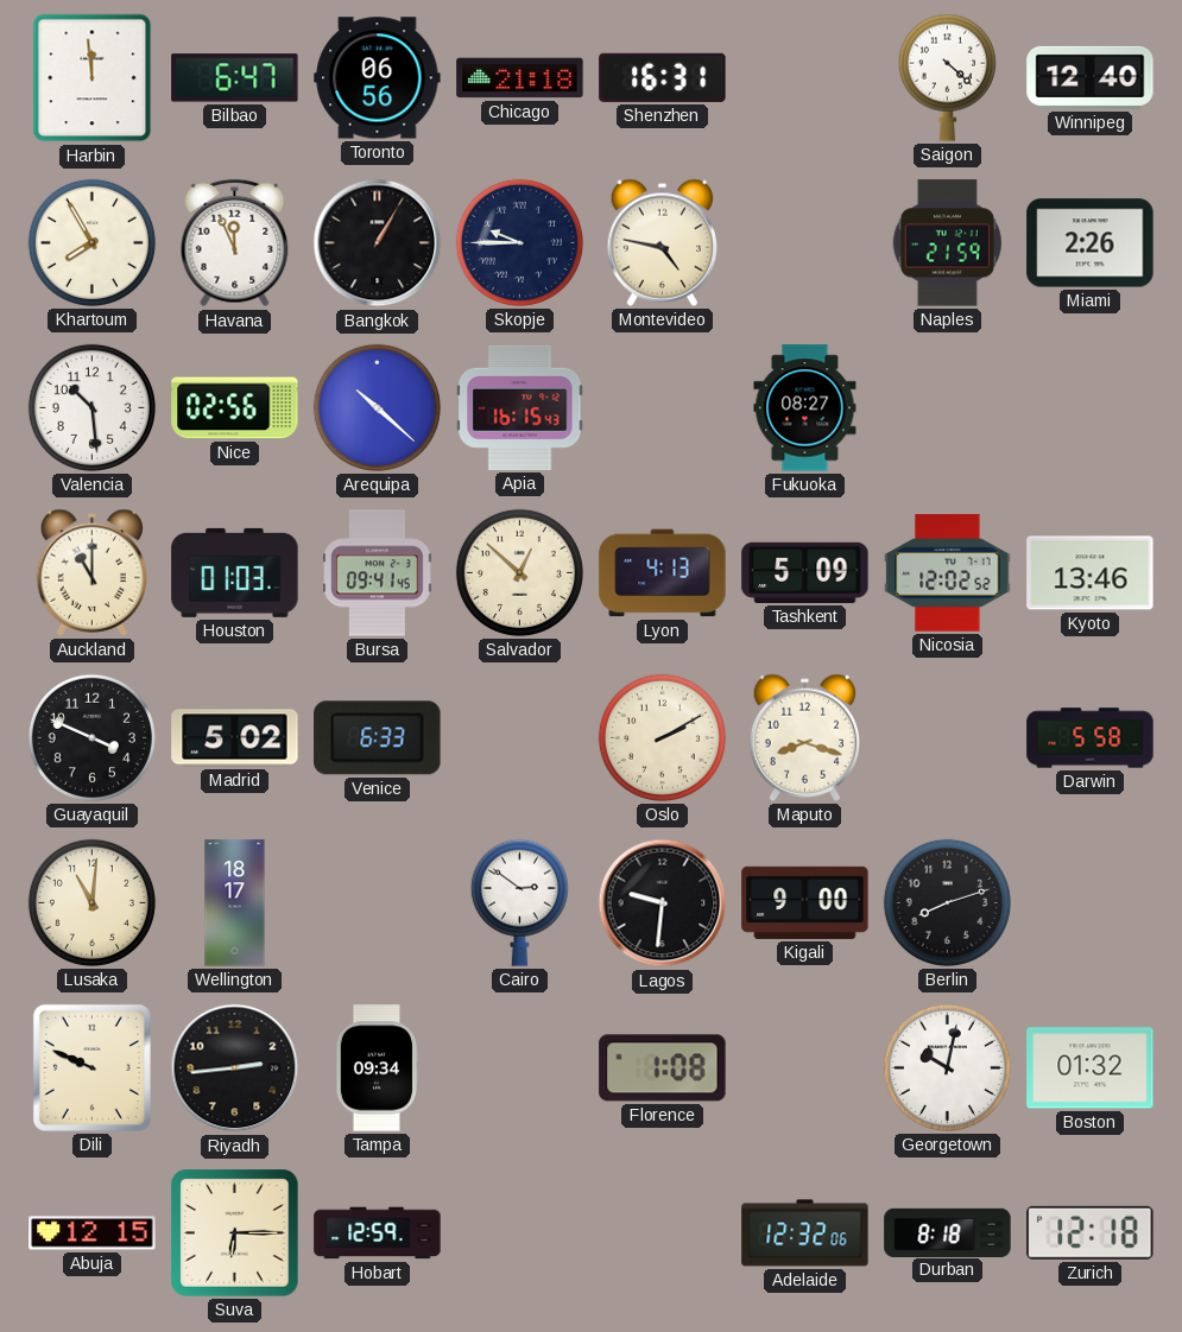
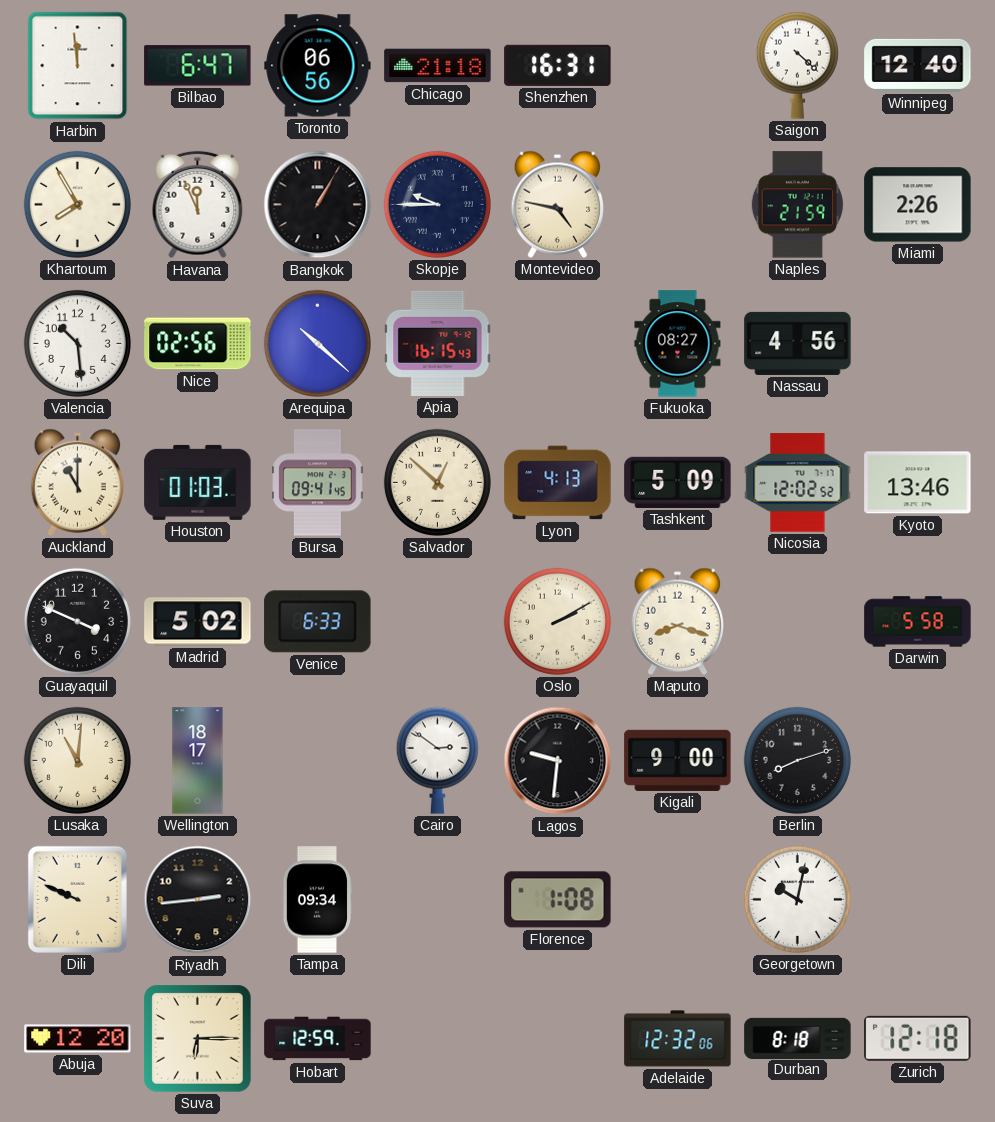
Nassau: none -> 4:56
Boston: 01:32 -> none
Abuja: 12:15 -> 12:20
